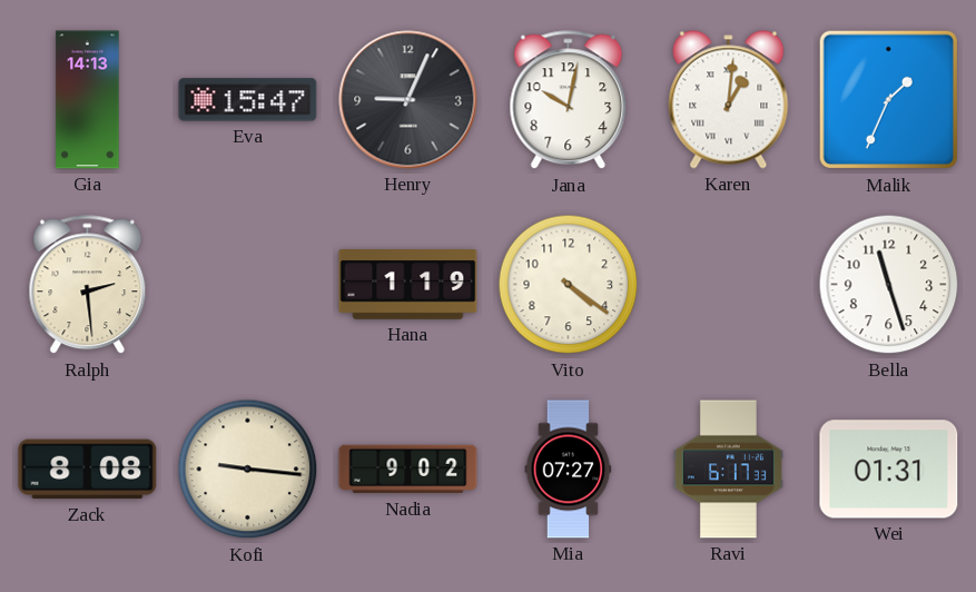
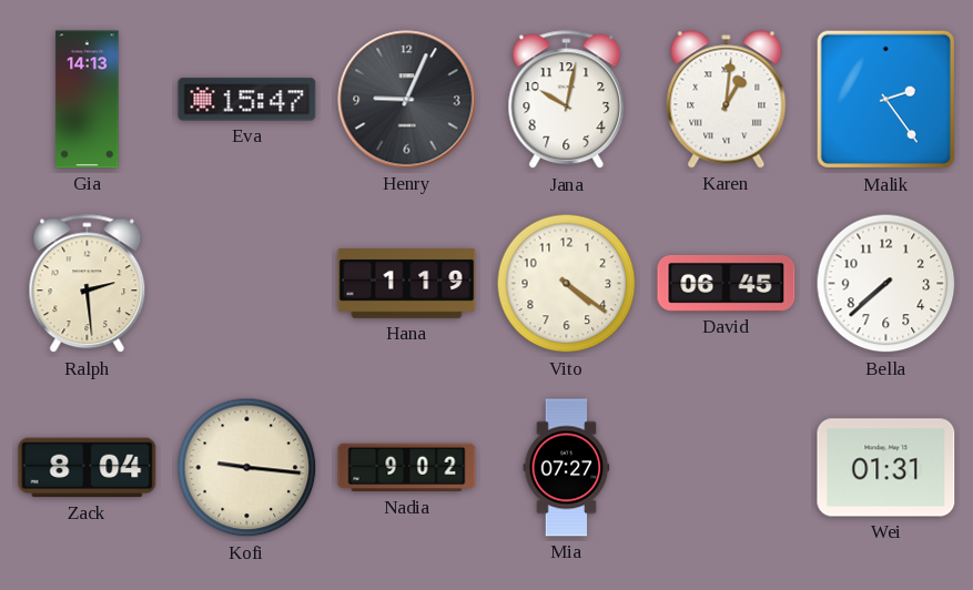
Malik: 1:34 -> 2:24
David: none -> 06:45
Bella: 11:27 -> 7:38
Zack: 8:08 -> 8:04
Ravi: 6:17 -> none
